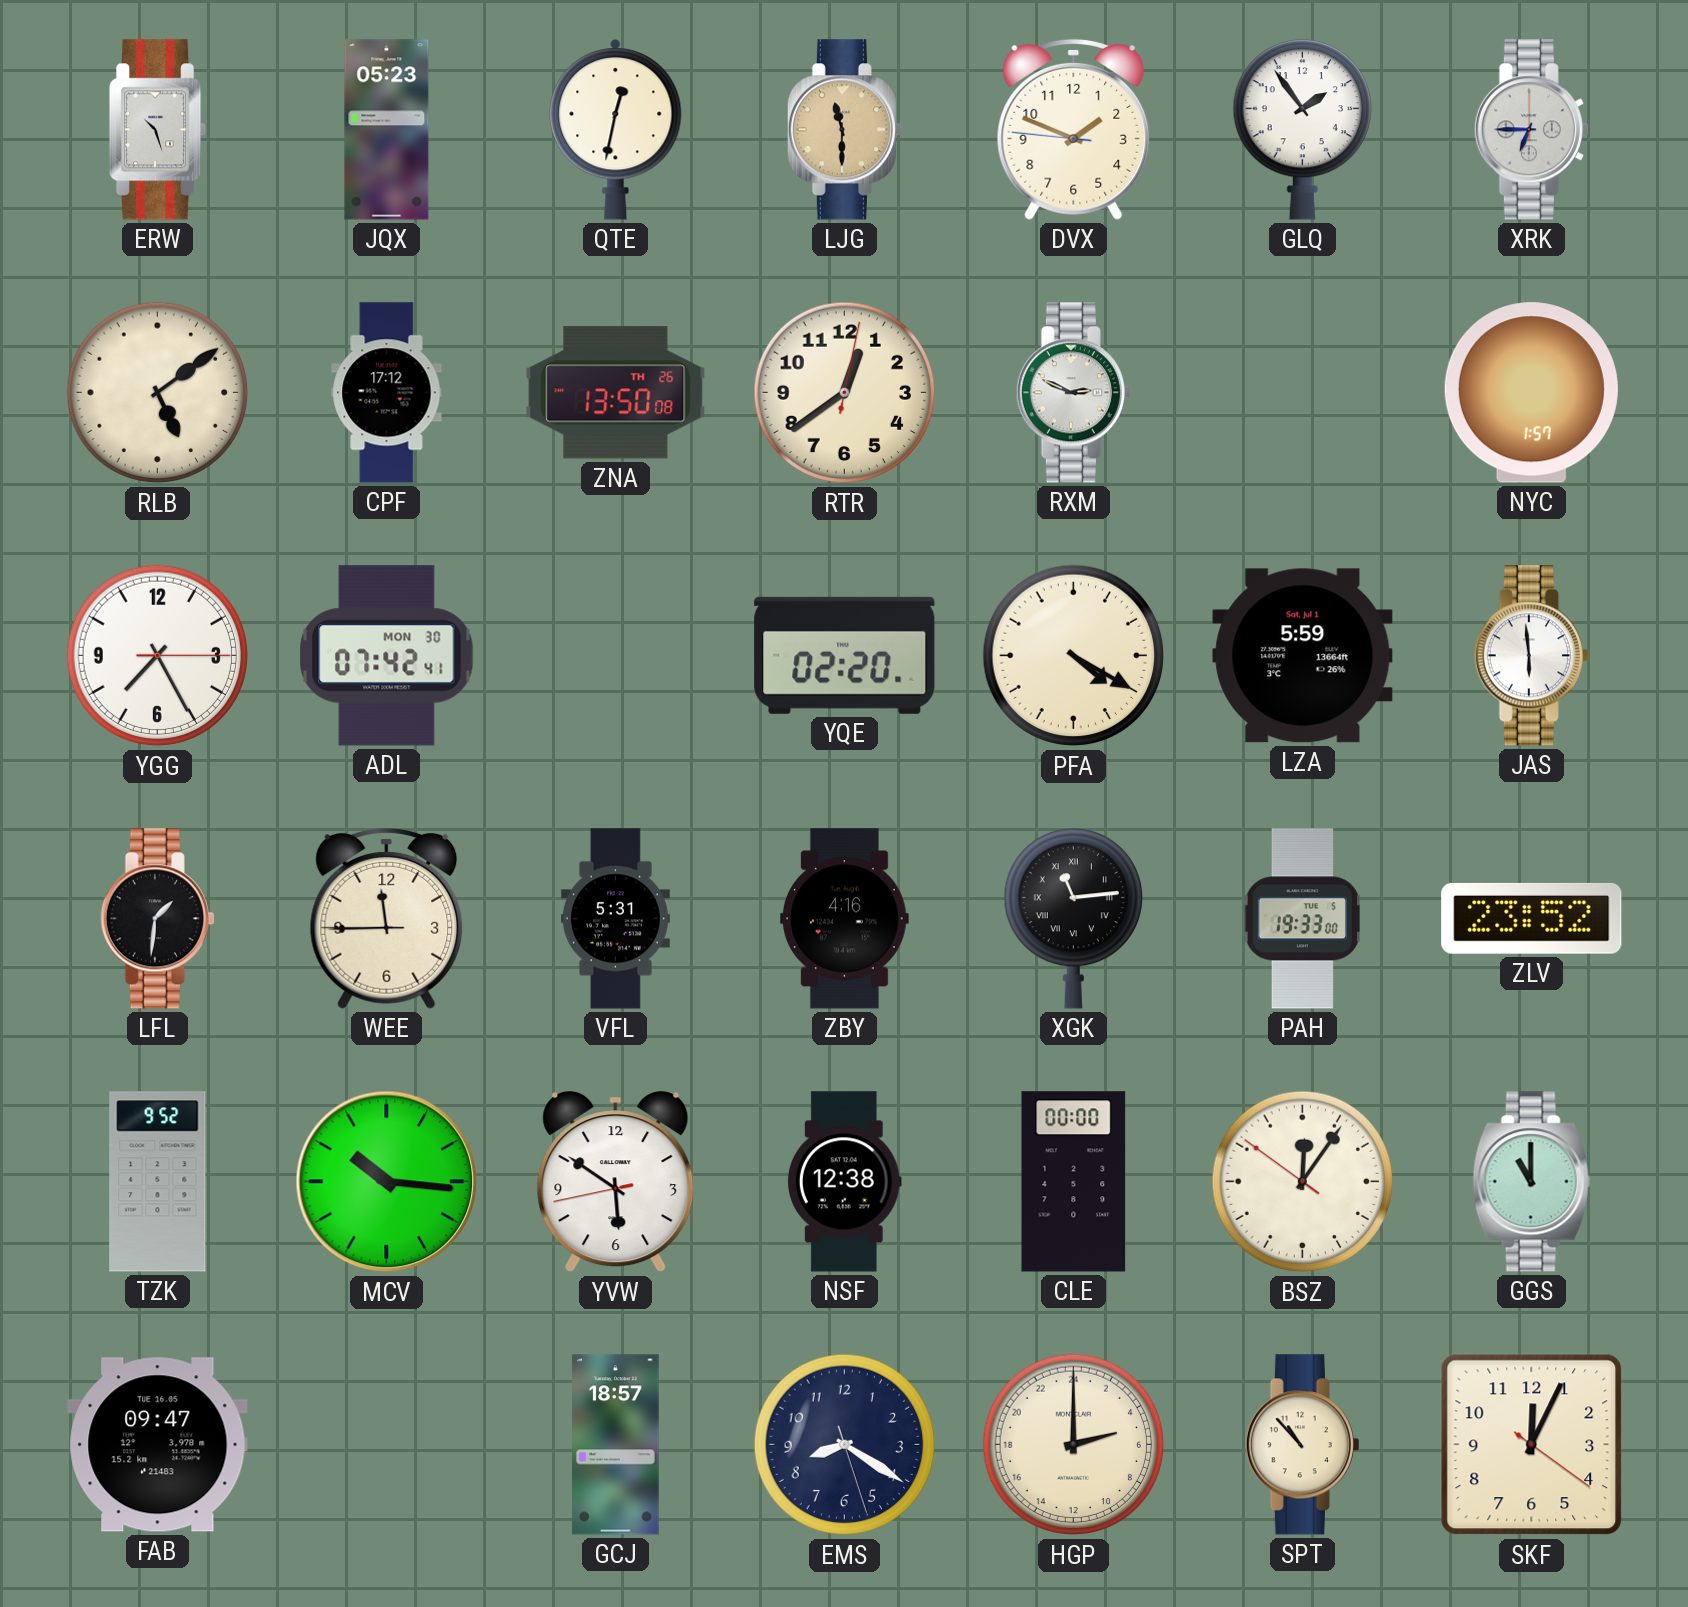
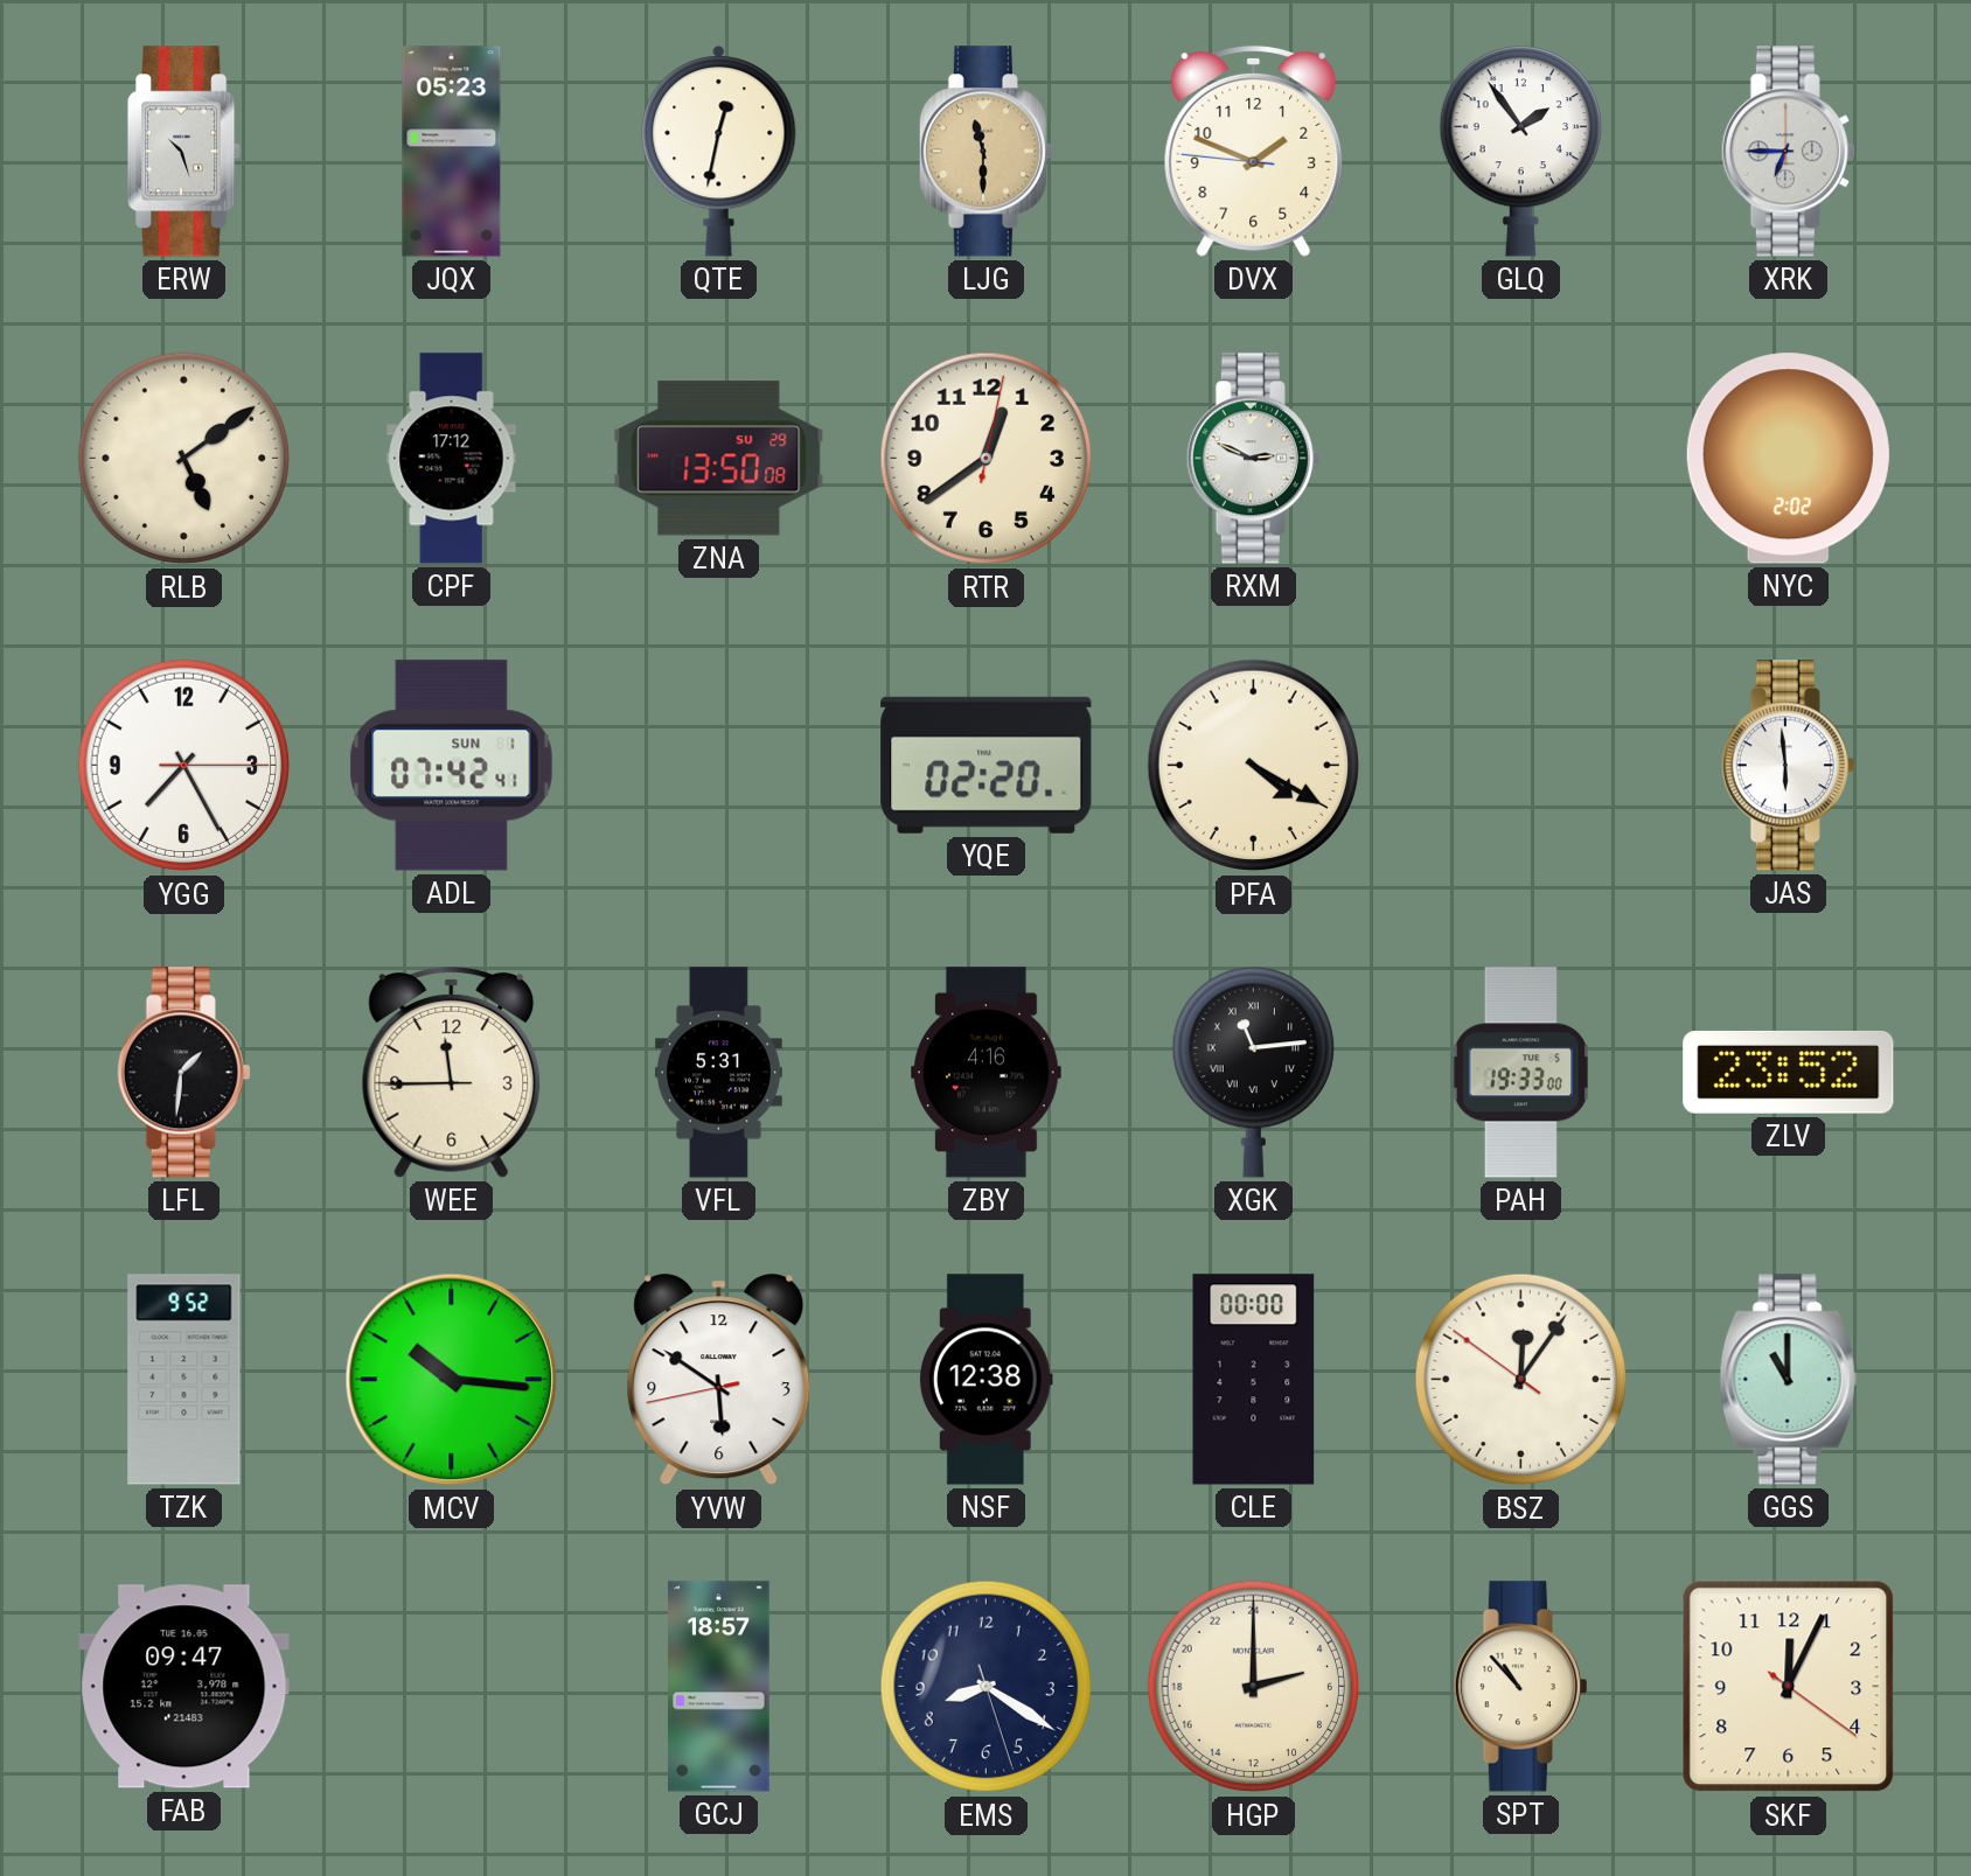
ZNA date: TH 26 -> SU 29
NYC: 1:57 -> 2:02
ADL date: MON 30 -> SUN 1
LZA: 5:59 -> none
